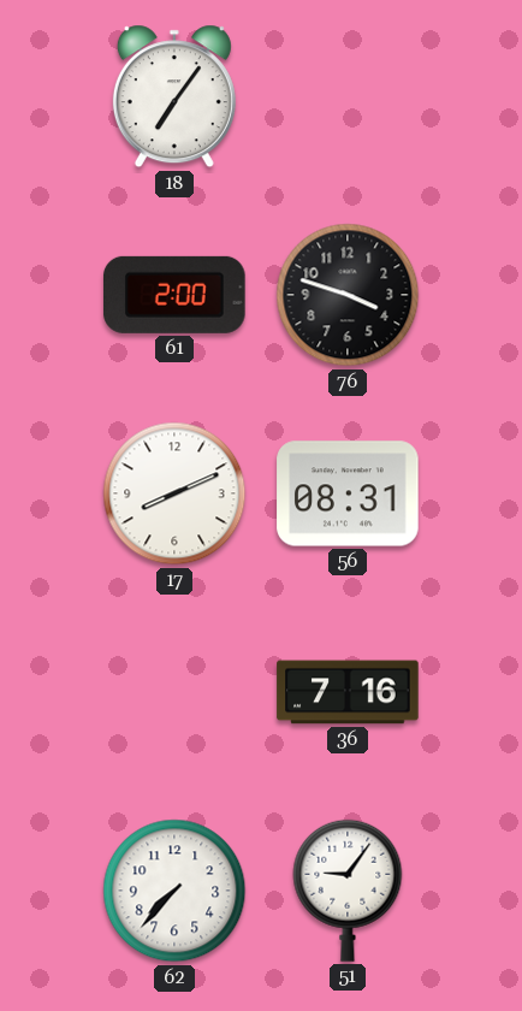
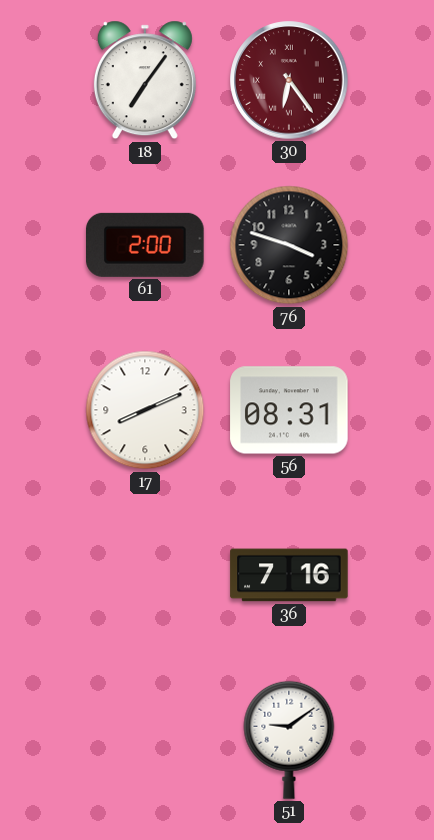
30: none -> 6:24
62: 7:37 -> none
51: 9:06 -> 9:09
